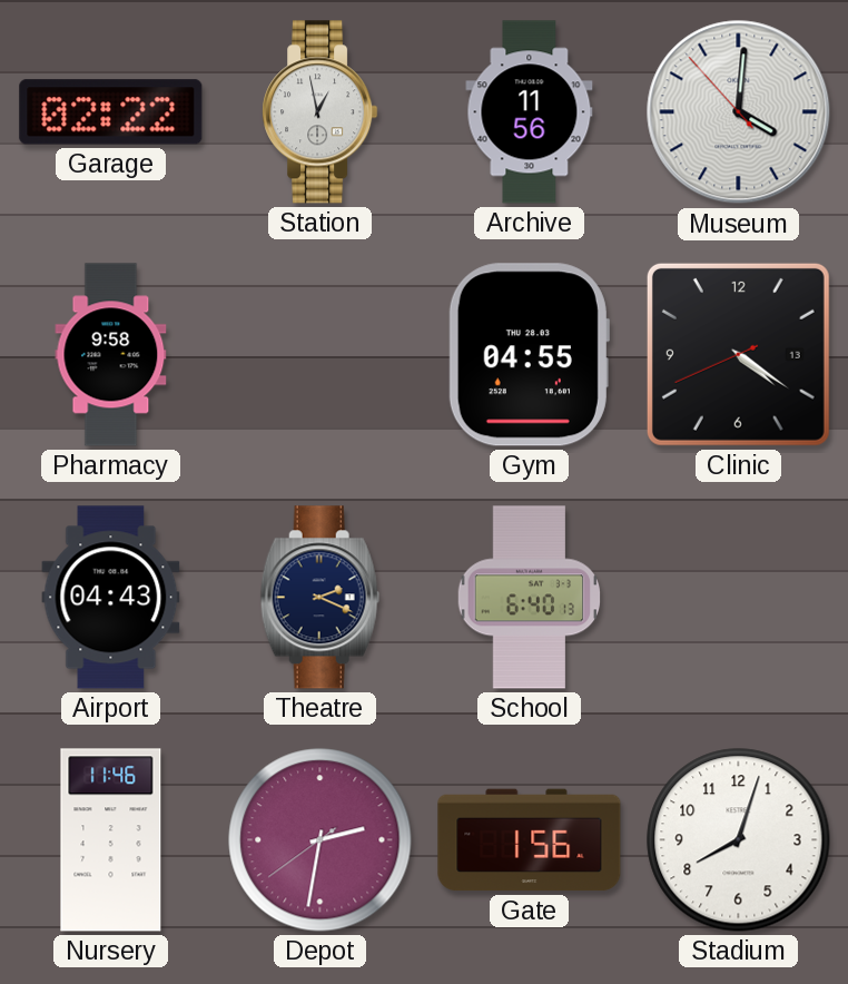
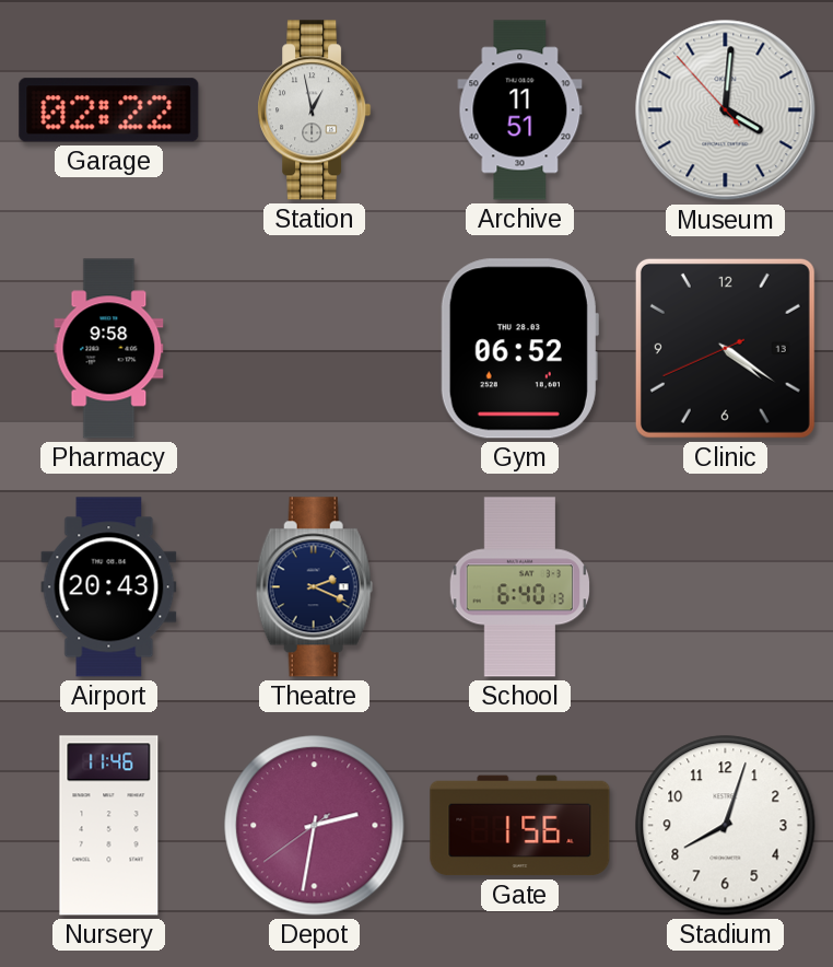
Archive: 11:56 -> 11:51
Gym: 04:55 -> 06:52
Airport: 04:43 -> 20:43
